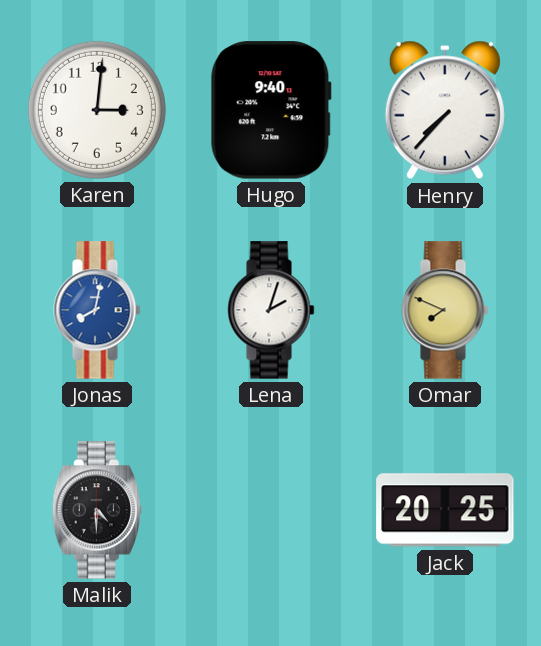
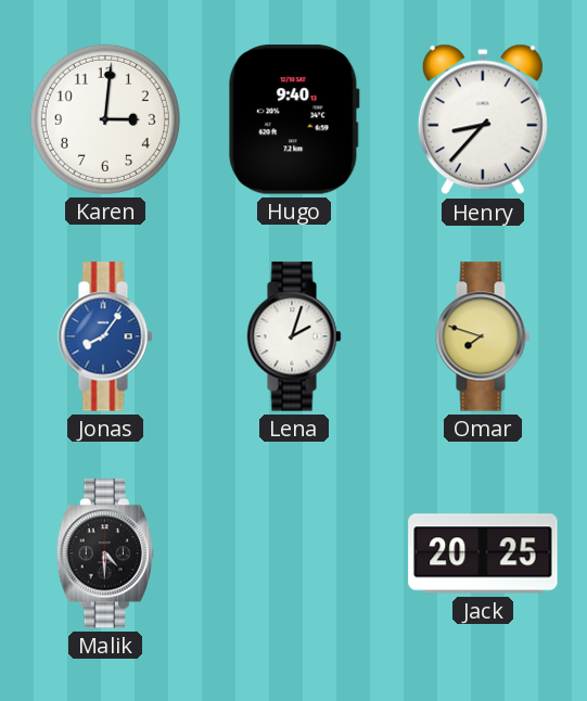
Henry: 7:37 -> 8:37
Jonas: 8:02 -> 8:06
Omar: 7:49 -> 7:48
